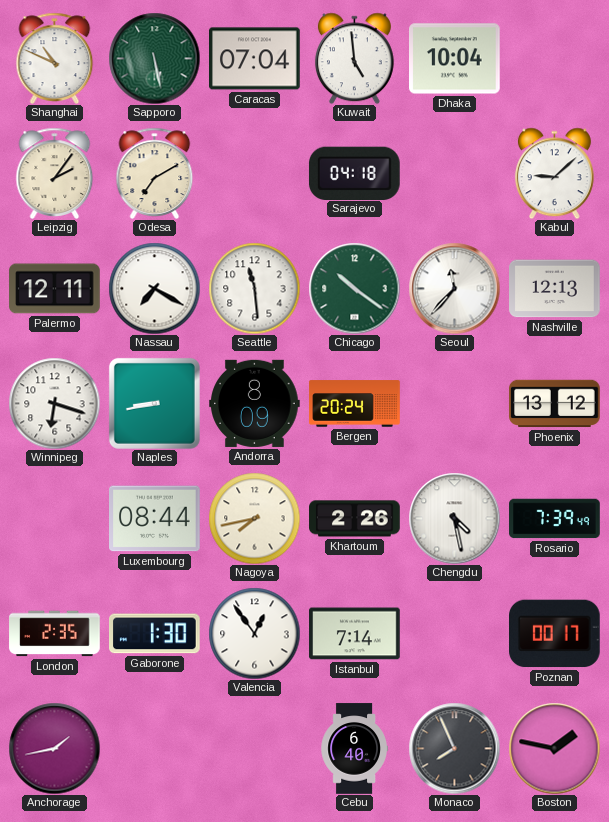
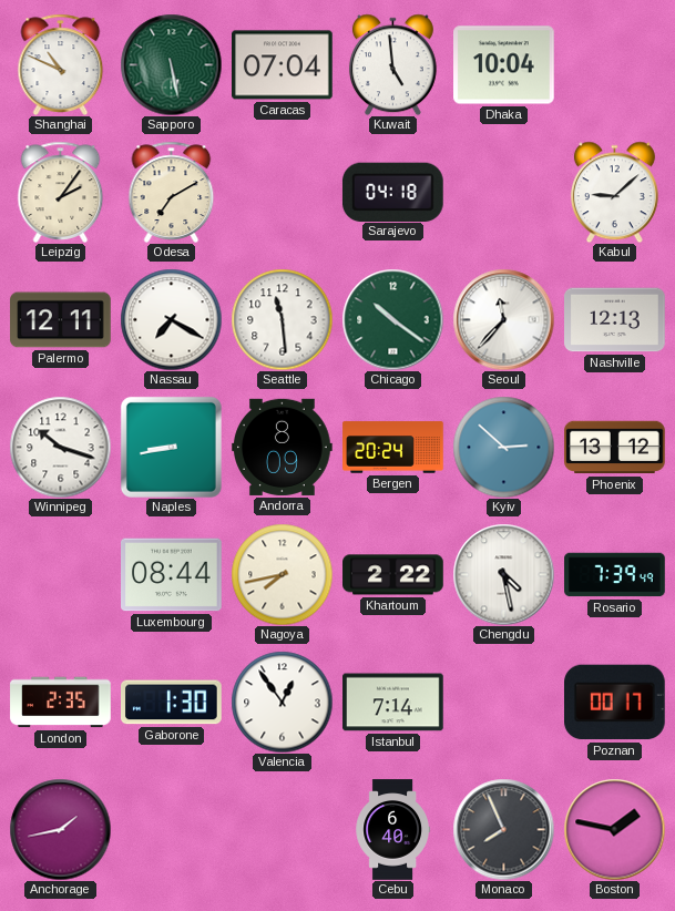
Winnipeg: 6:18 -> 10:18
Kyiv: none -> 2:52
Khartoum: 2:26 -> 2:22
